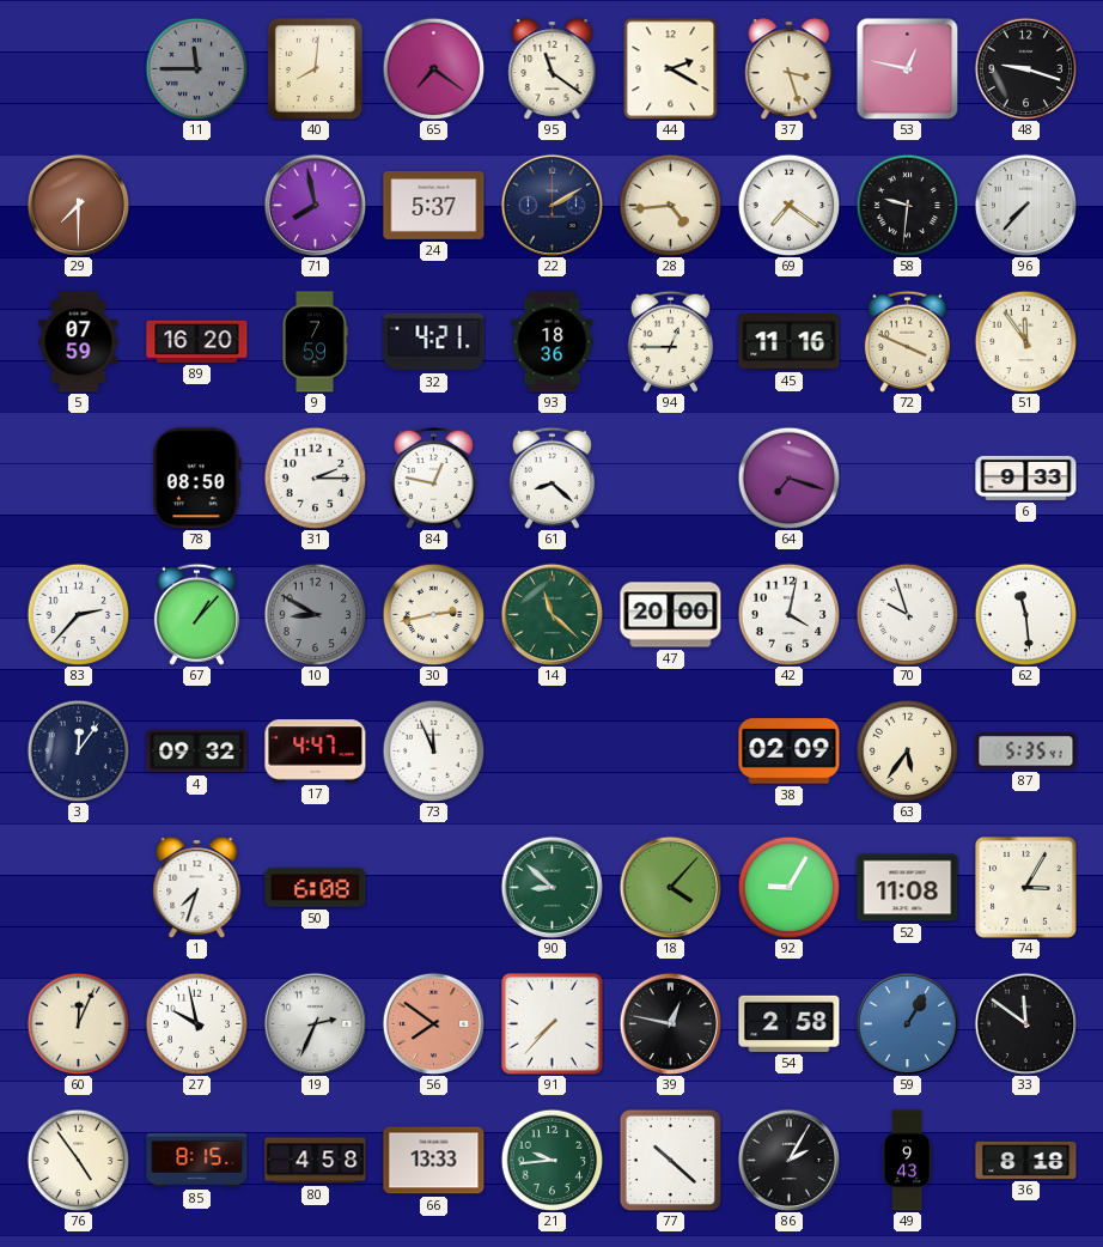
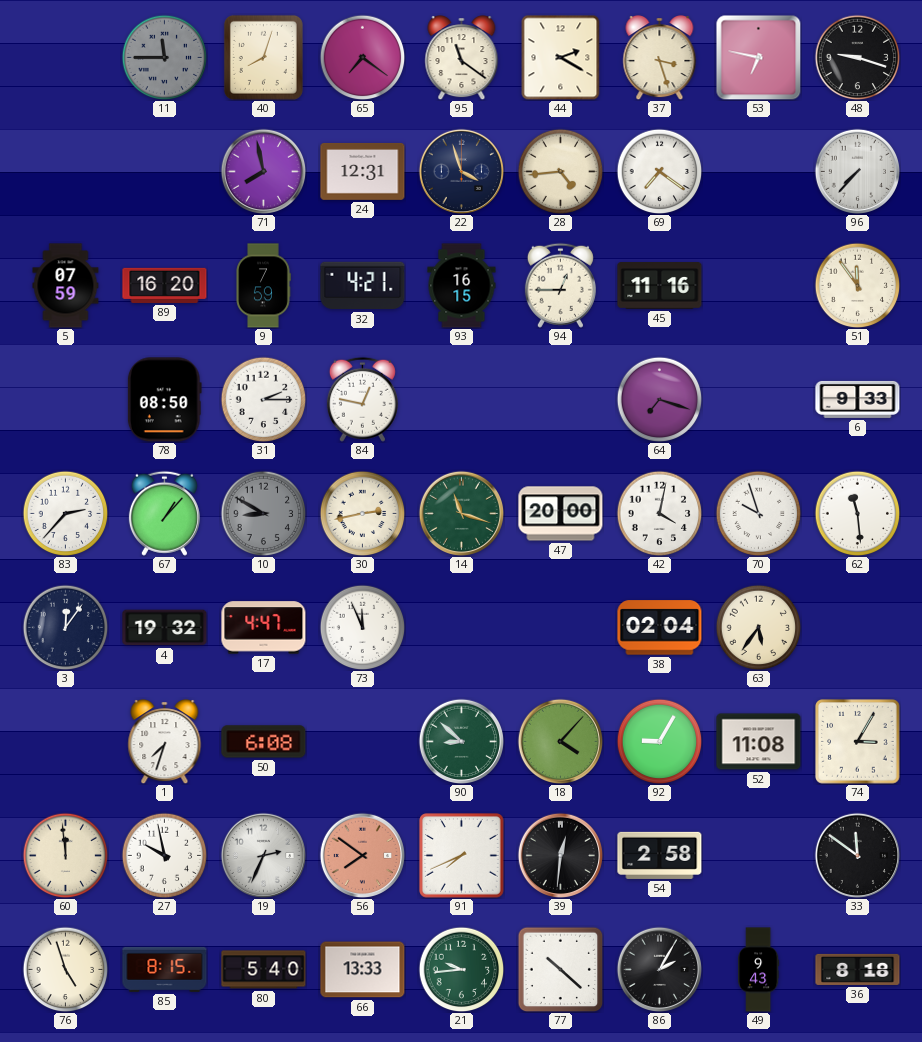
40: 8:01 -> 8:03
53: 12:47 -> 6:47
29: 7:30 -> none
24: 5:37 -> 12:31
22: 2:10 -> 3:57
58: 9:31 -> none
93: 18:36 -> 16:15
72: 3:49 -> none
61: 8:22 -> none
14: 11:22 -> 11:18
4: 09:32 -> 19:32
38: 02:09 -> 02:04
87: 5:35 -> none
60: 12:04 -> 11:59
91: 7:37 -> 7:41
39: 12:47 -> 12:31
59: 1:05 -> none
76: 4:54 -> 4:57
80: 4:58 -> 5:40
